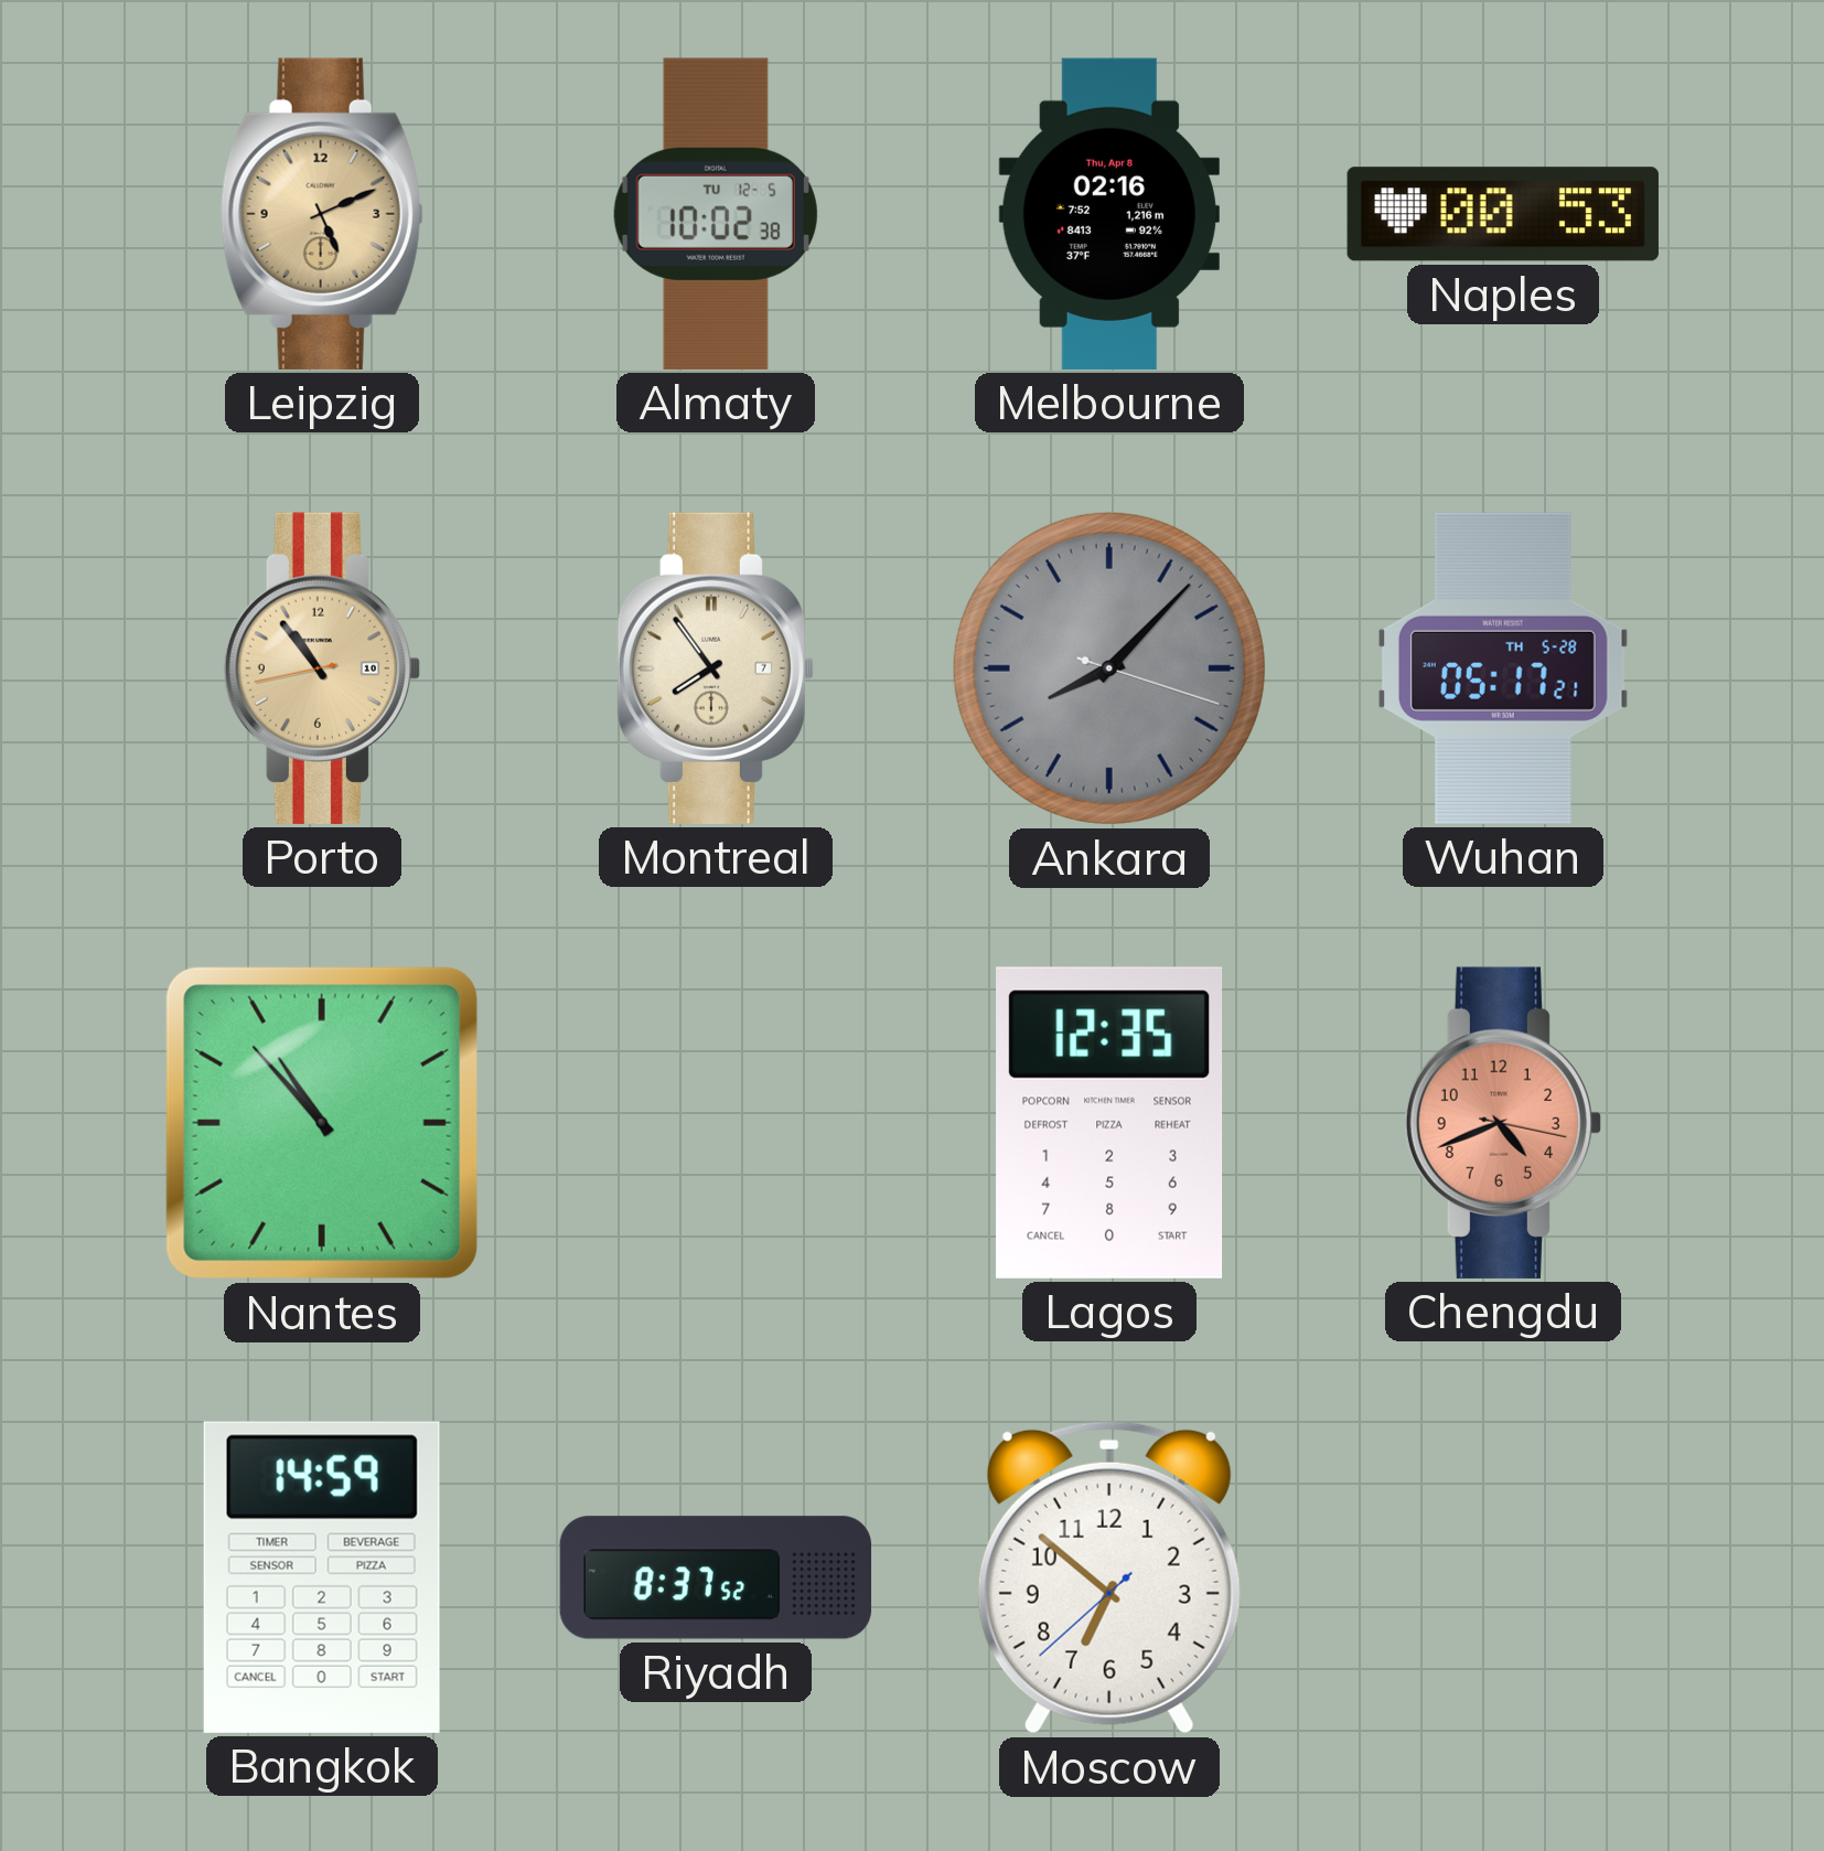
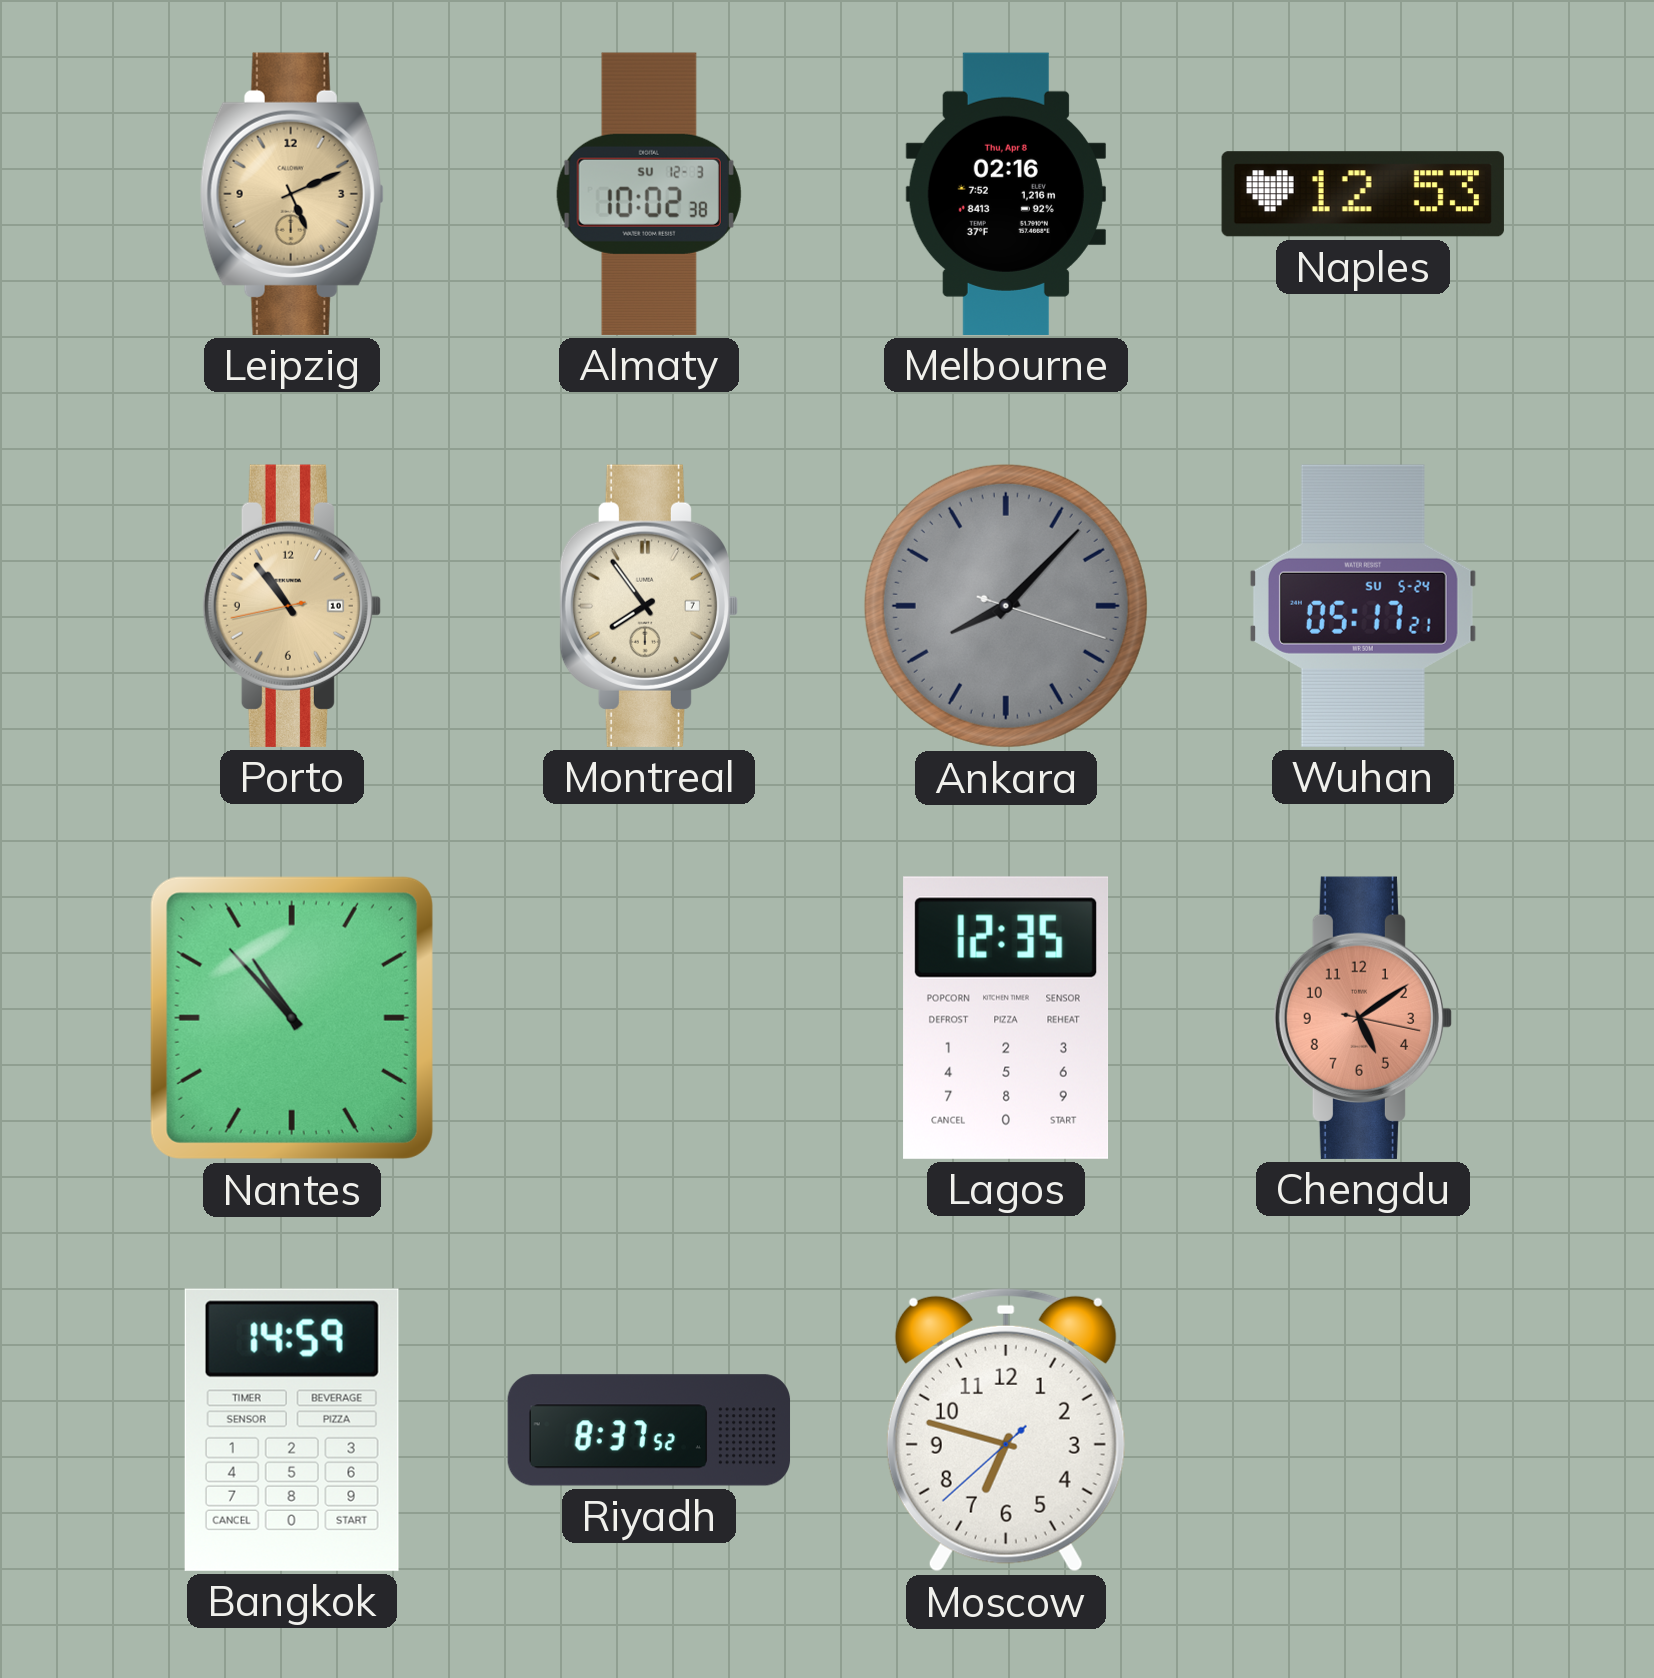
Almaty date: TU 12-5 -> SU 12-3
Naples: 00:53 -> 12:53
Wuhan date: TH 5-28 -> SU 5-24
Chengdu: 4:41 -> 5:09
Moscow: 6:51 -> 6:47
